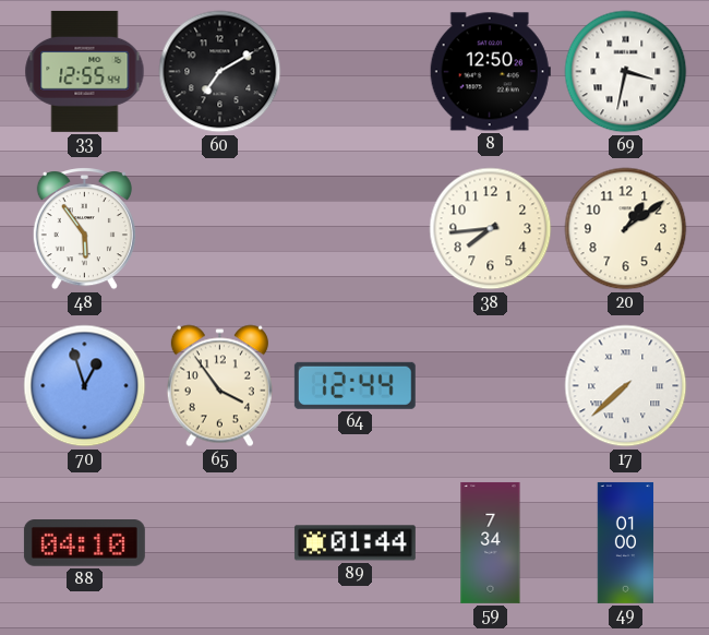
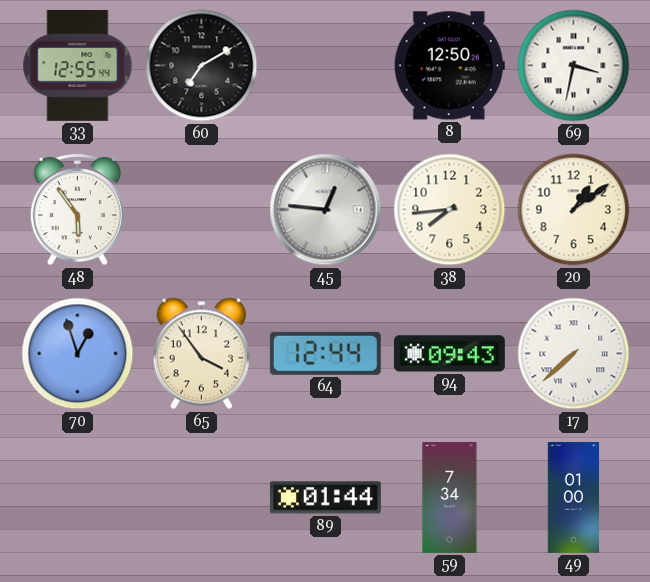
45: none -> 12:46
94: none -> 09:43
88: 04:10 -> none
